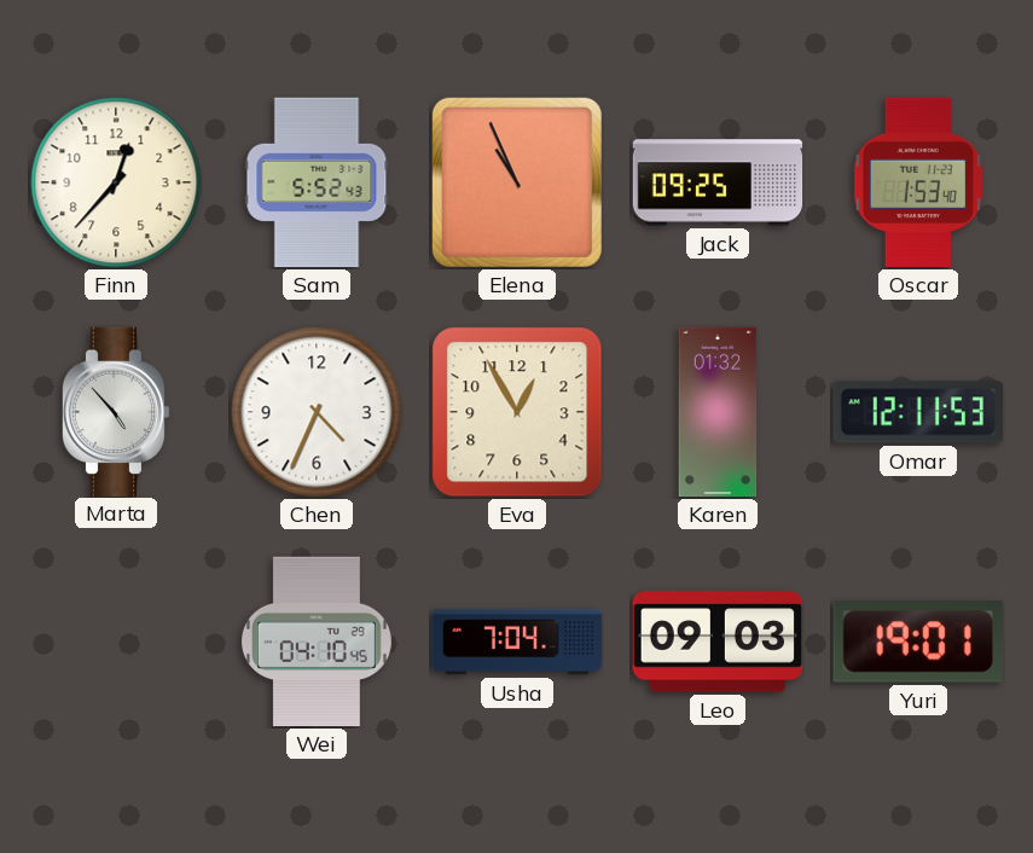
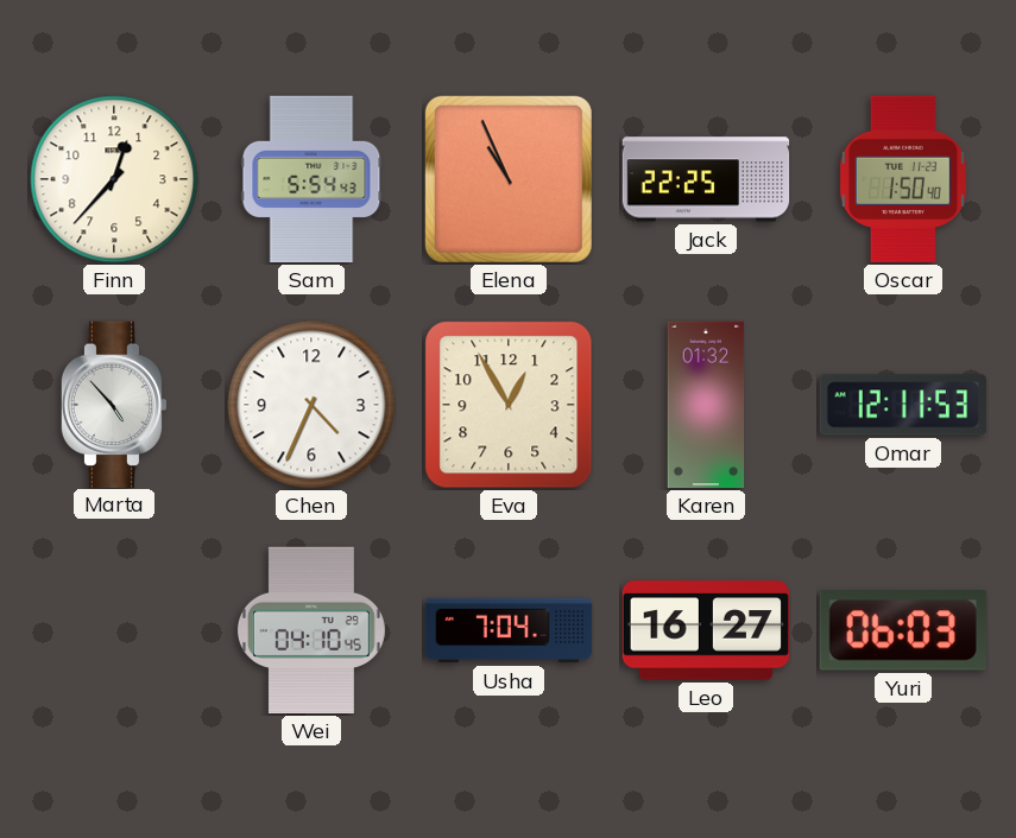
Sam: 5:52 -> 5:54
Jack: 09:25 -> 22:25
Oscar: 1:53 -> 1:50
Leo: 09:03 -> 16:27
Yuri: 19:01 -> 06:03
